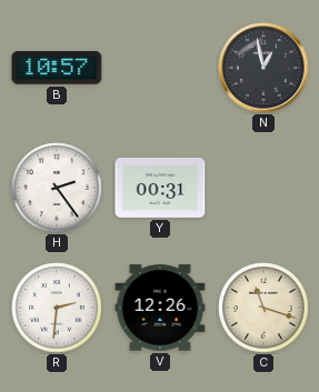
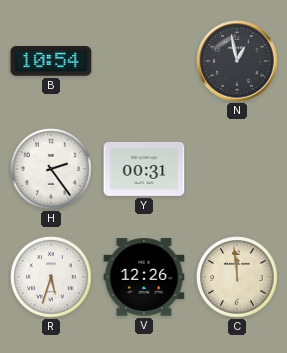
B: 10:57 -> 10:54
R: 2:31 -> 5:33
C: 11:18 -> 11:59
